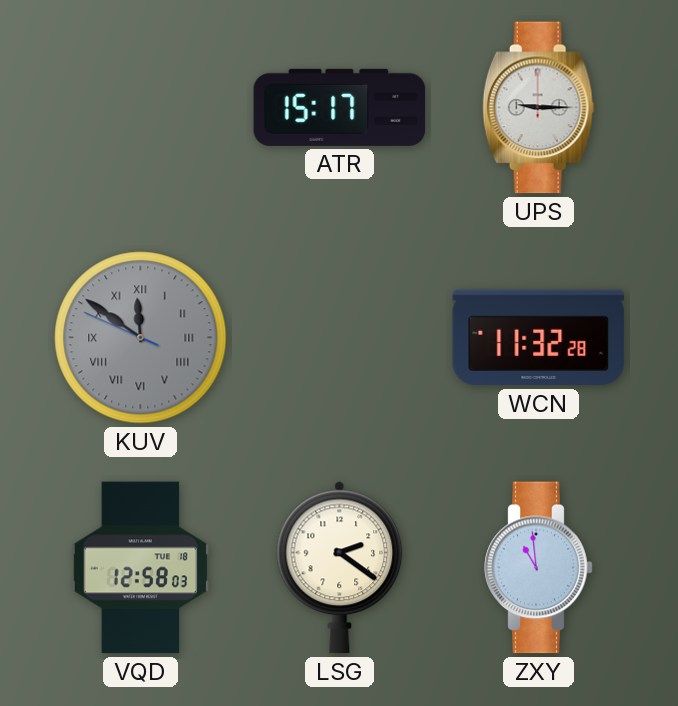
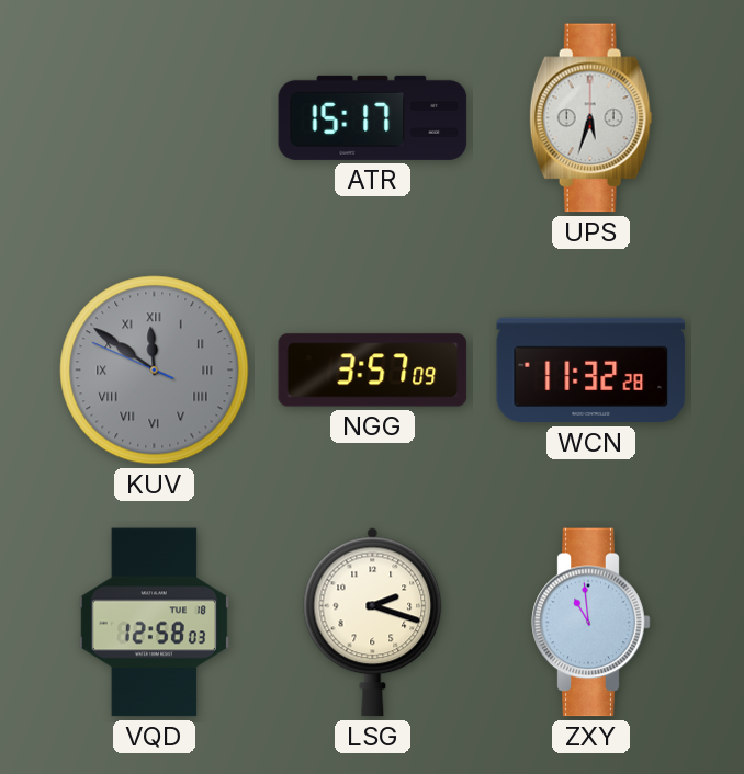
UPS: 9:15 -> 5:33
NGG: none -> 3:57
LSG: 2:21 -> 2:18
